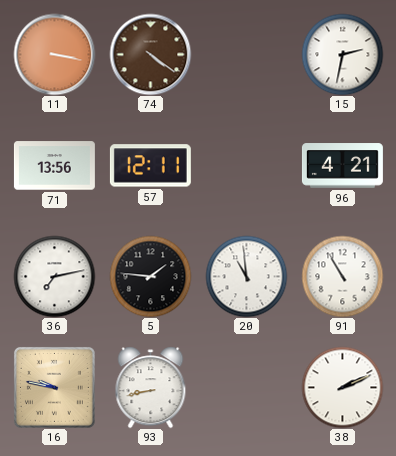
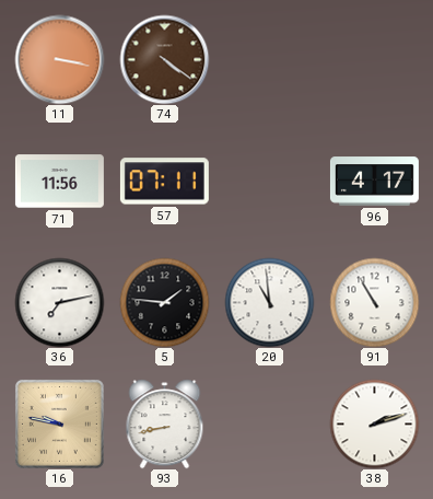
15: 2:32 -> none
71: 13:56 -> 11:56
57: 12:11 -> 07:11
96: 4:21 -> 4:17
38: 2:11 -> 2:12
